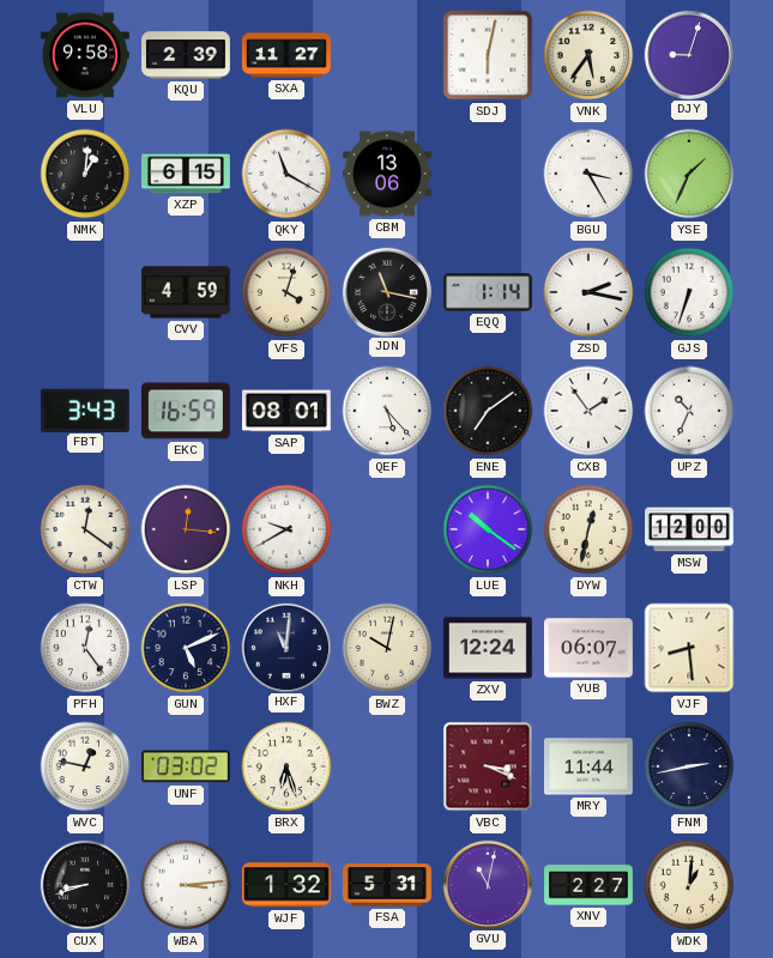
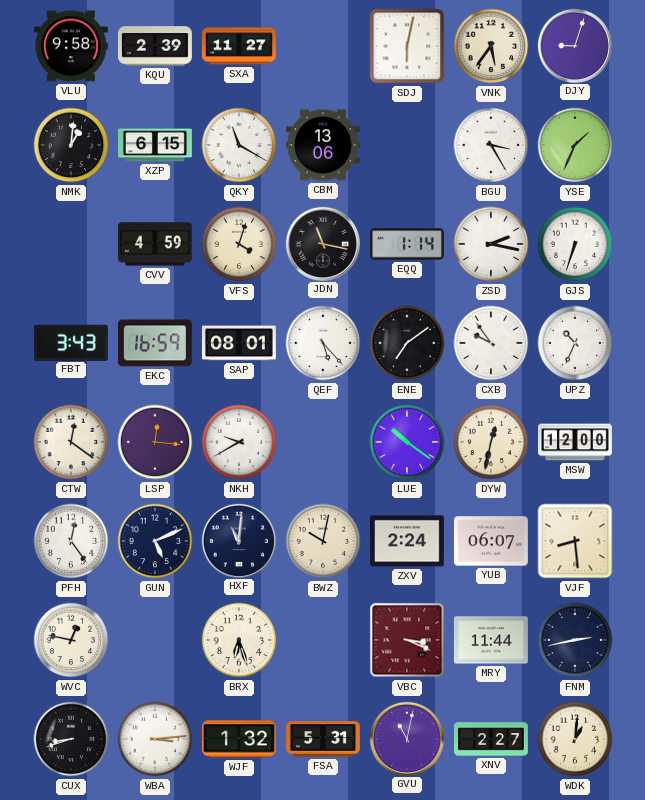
CXB: 1:54 -> 9:54
ZXV: 12:24 -> 2:24
UNF: 03:02 -> none
